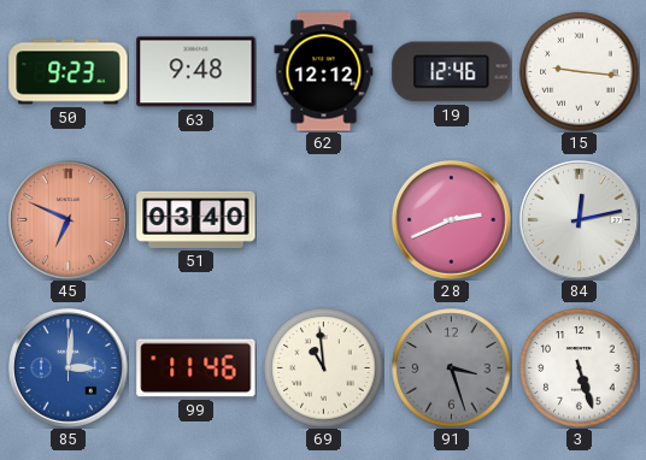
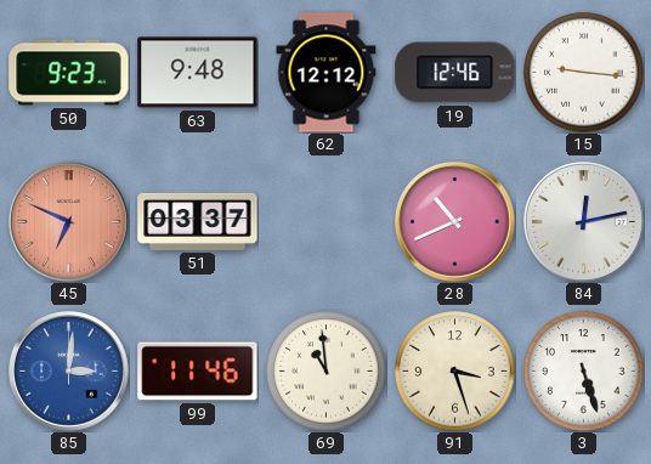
51: 03:40 -> 03:37
28: 2:41 -> 10:41
91 dial: grey -> cream
